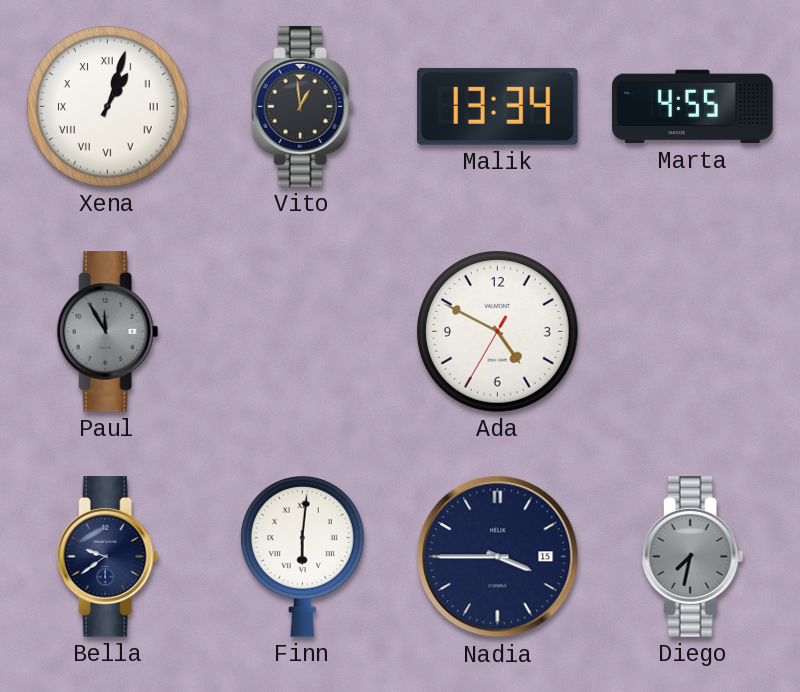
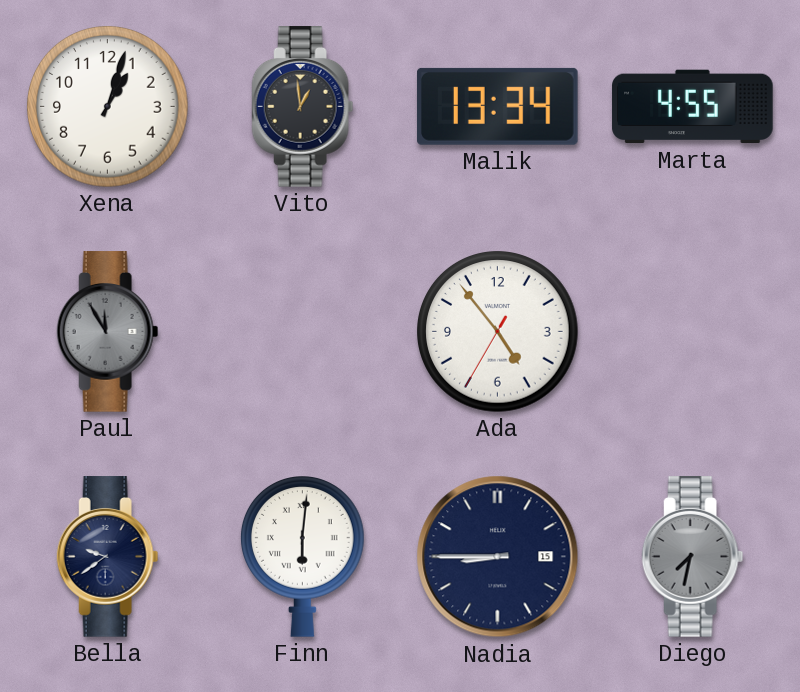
Xena numerals: Roman -> Arabic
Ada: 4:49 -> 4:53
Nadia: 3:45 -> 8:45
